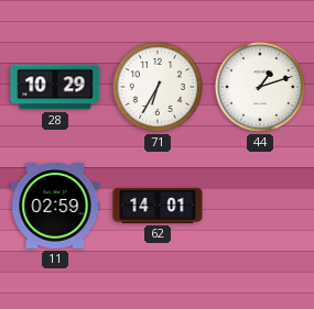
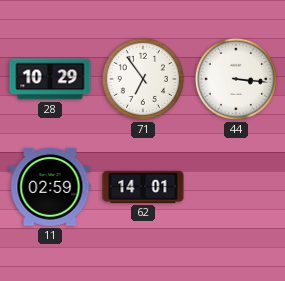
71: 6:35 -> 6:54
44: 1:12 -> 3:16
